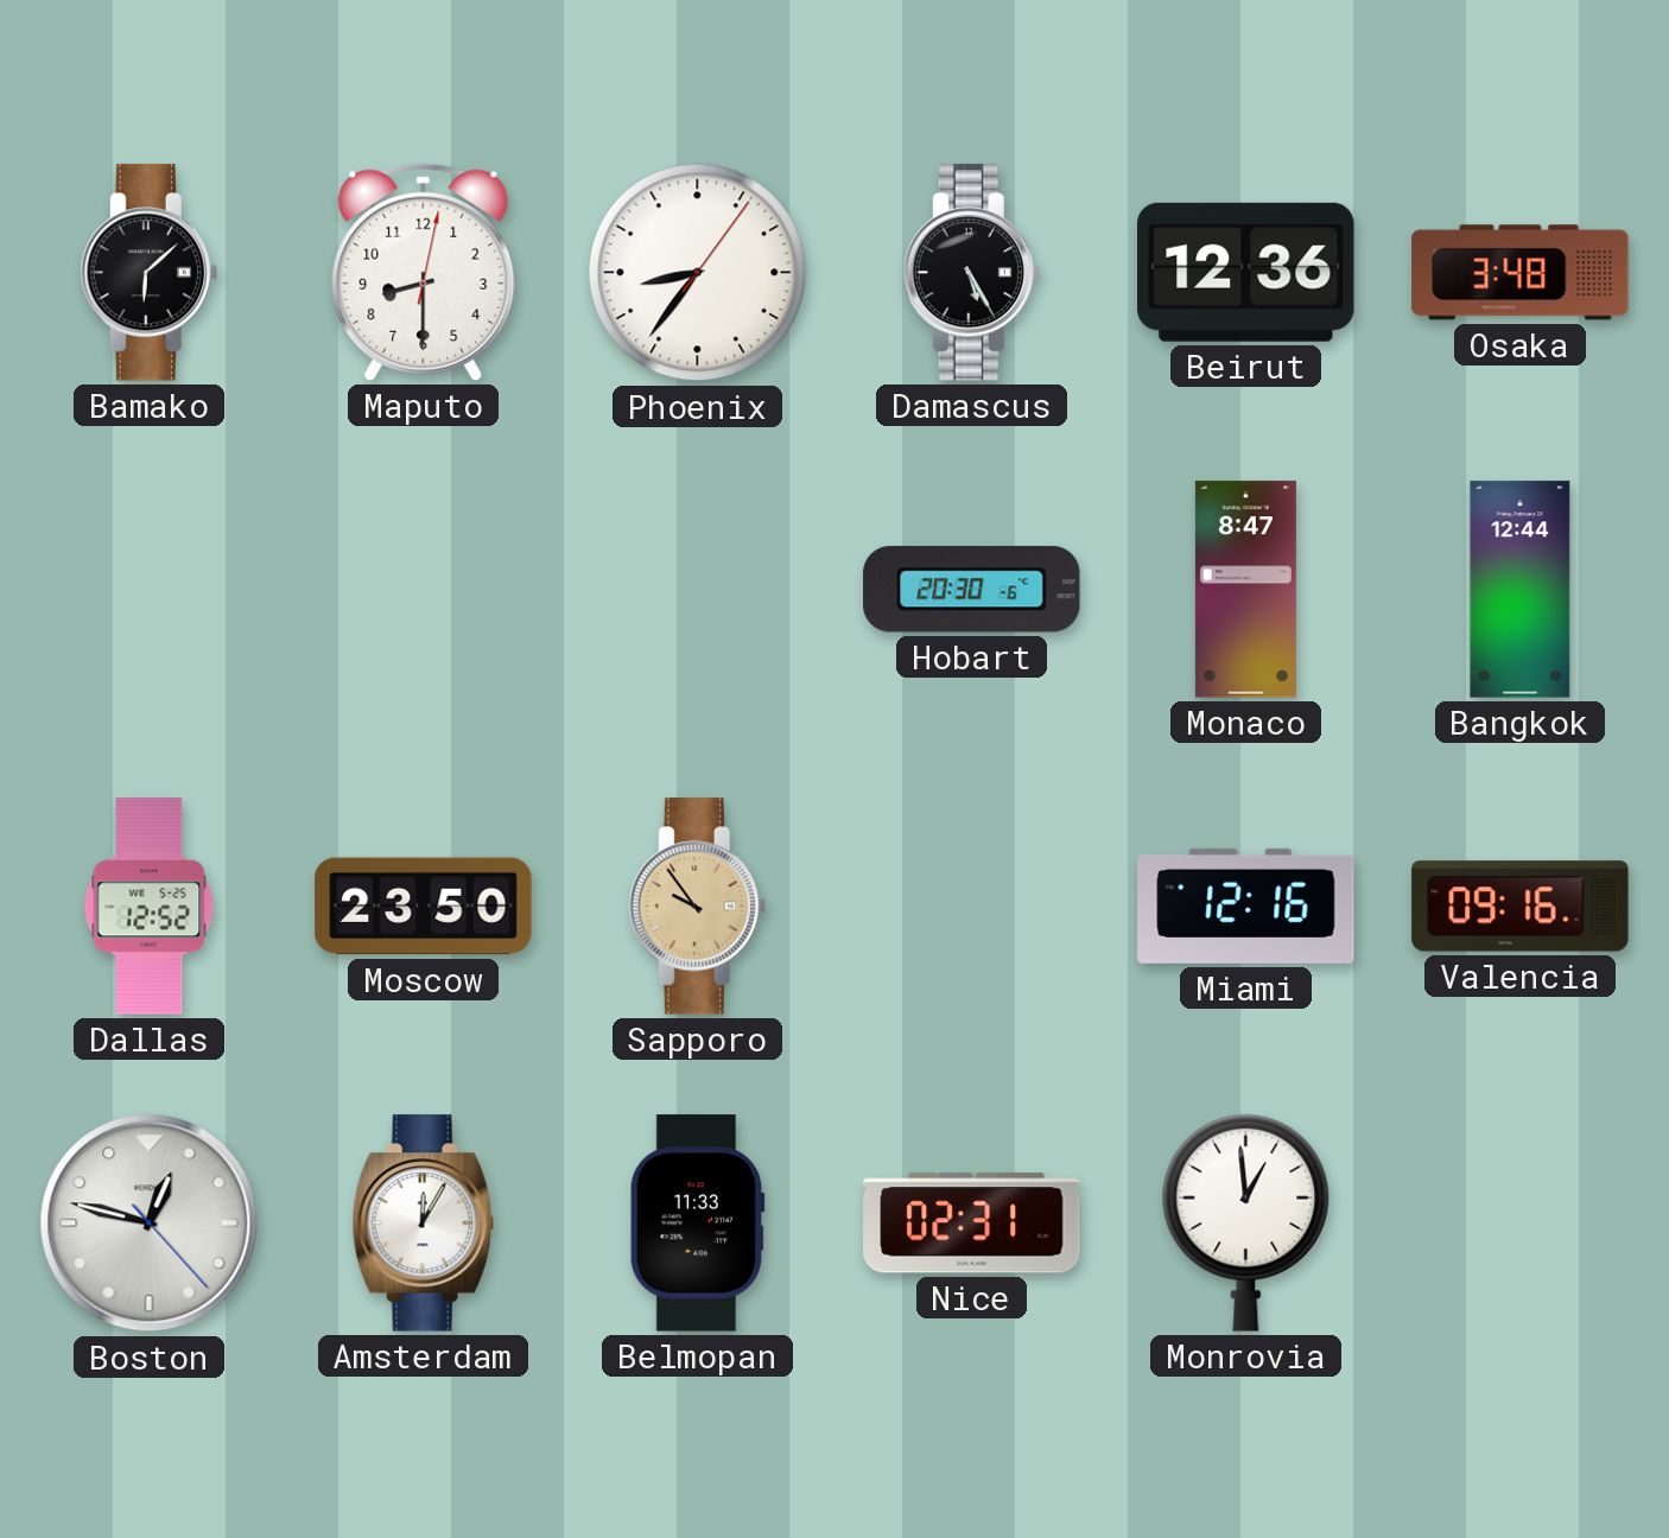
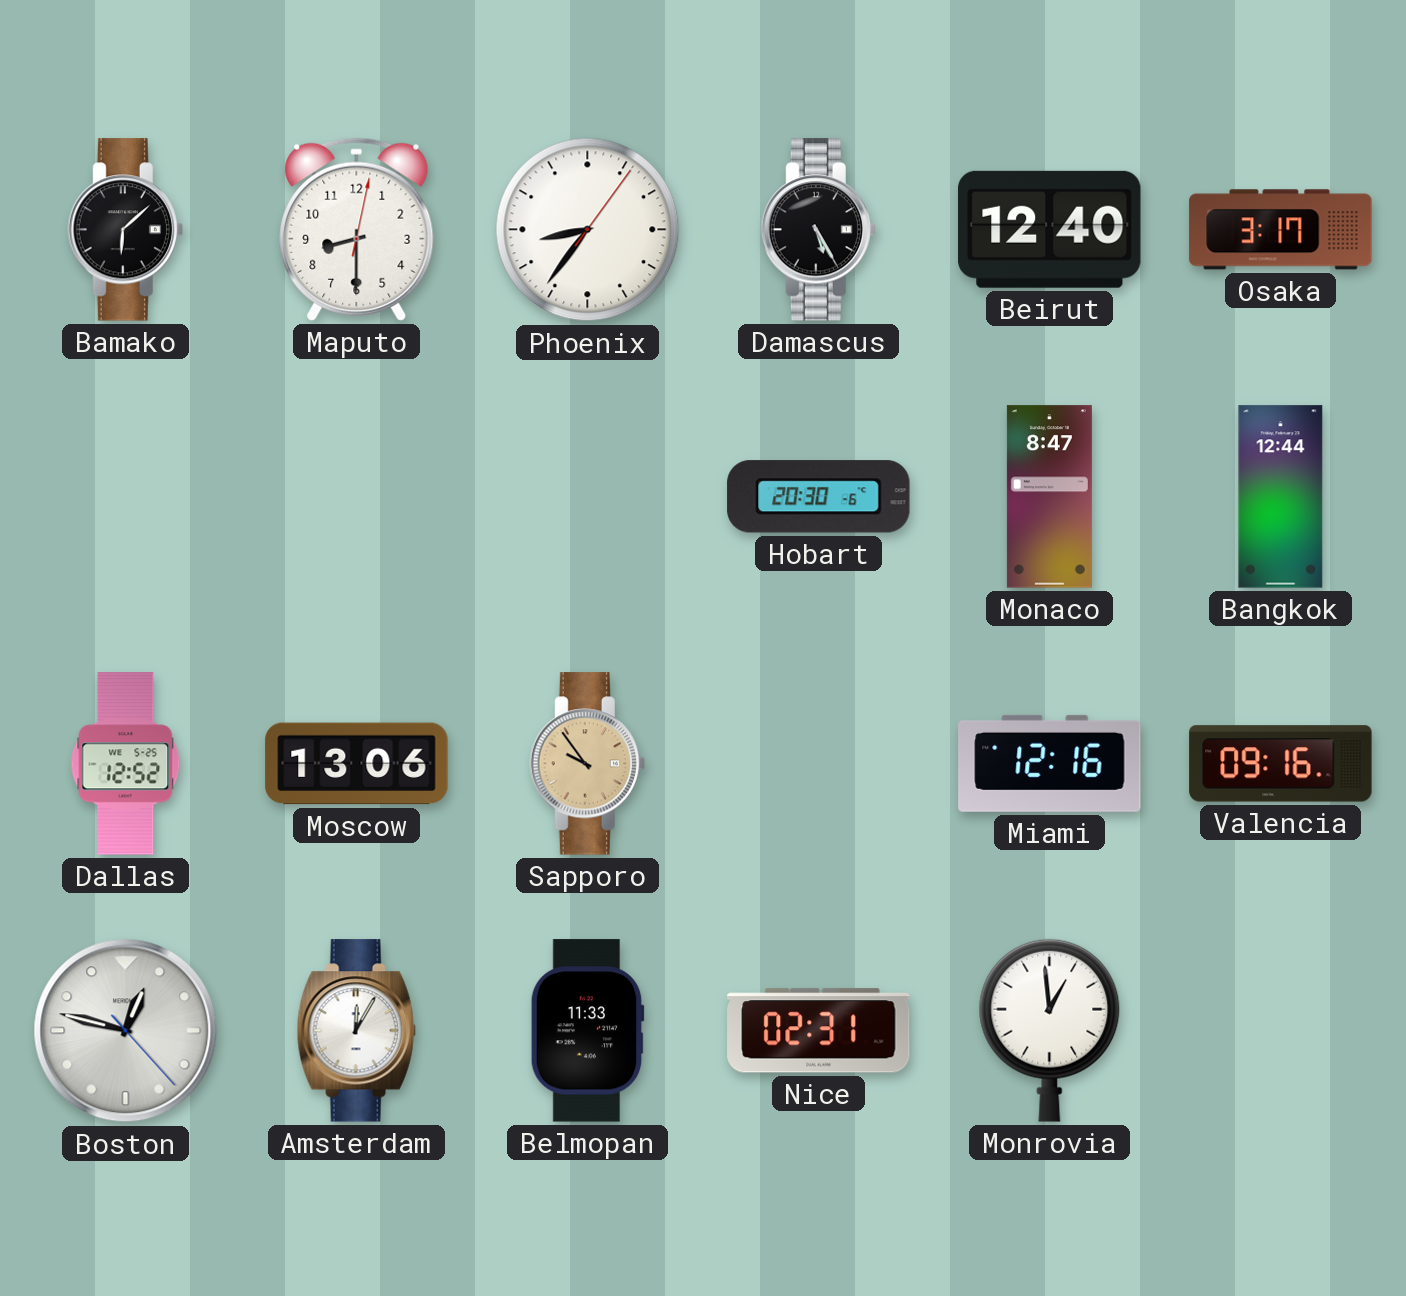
Beirut: 12:36 -> 12:40
Osaka: 3:48 -> 3:17
Moscow: 23:50 -> 13:06
